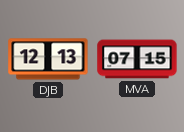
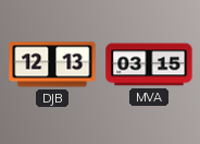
MVA: 07:15 -> 03:15
